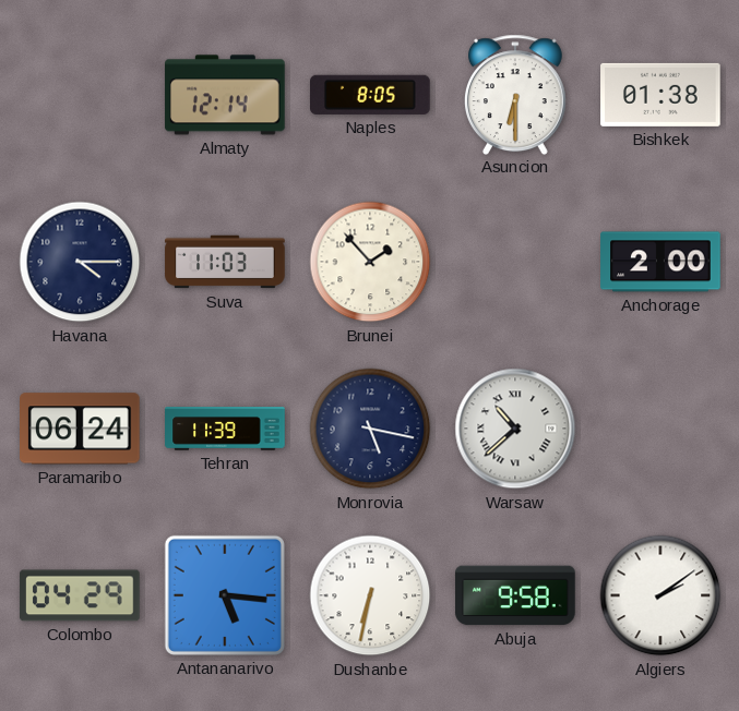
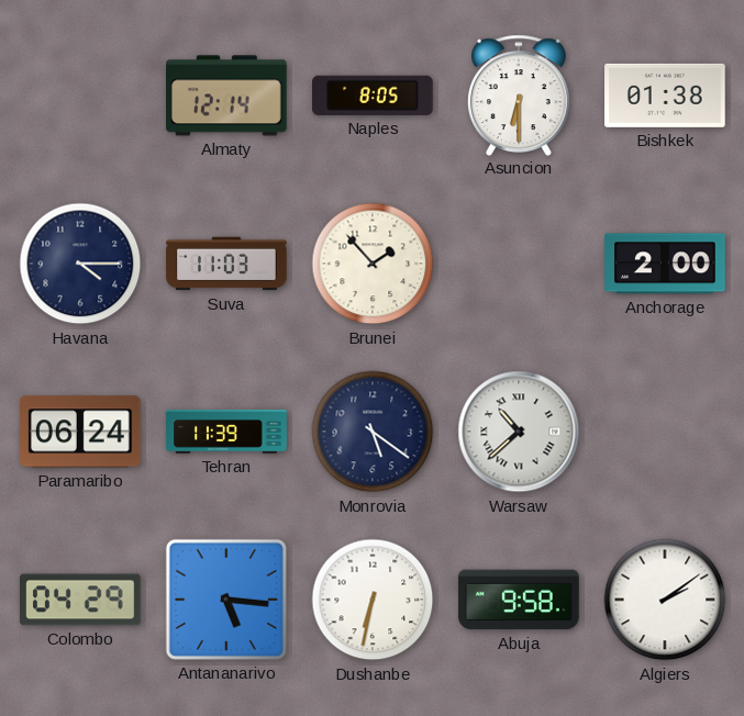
Monrovia: 5:17 -> 5:21
